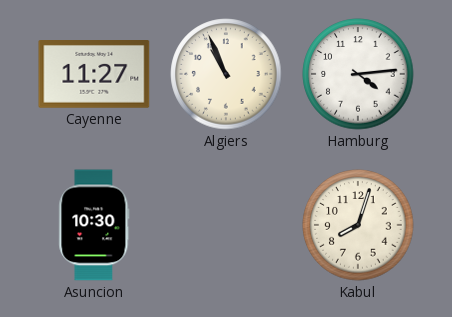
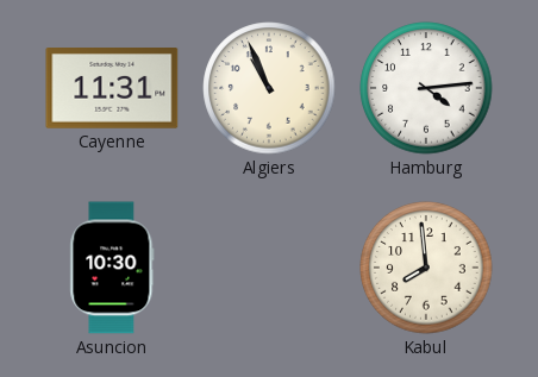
Cayenne: 11:27 -> 11:31
Kabul: 8:03 -> 7:59
